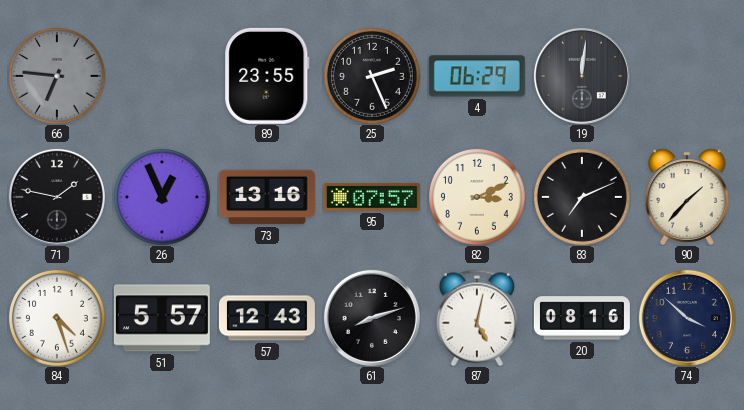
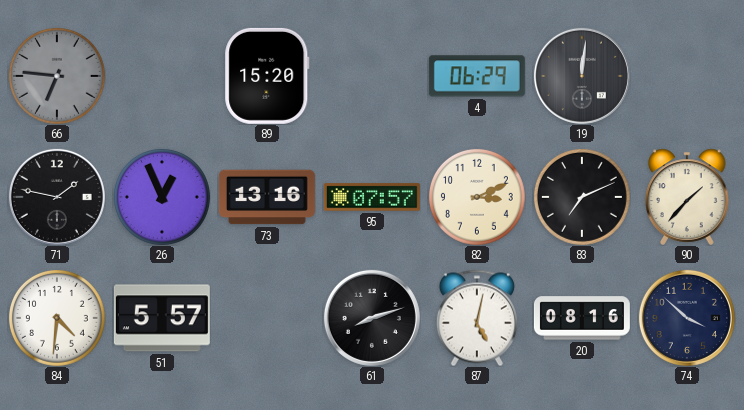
89: 23:55 -> 15:20
25: 2:26 -> none
84: 4:27 -> 4:31
57: 12:43 -> none
